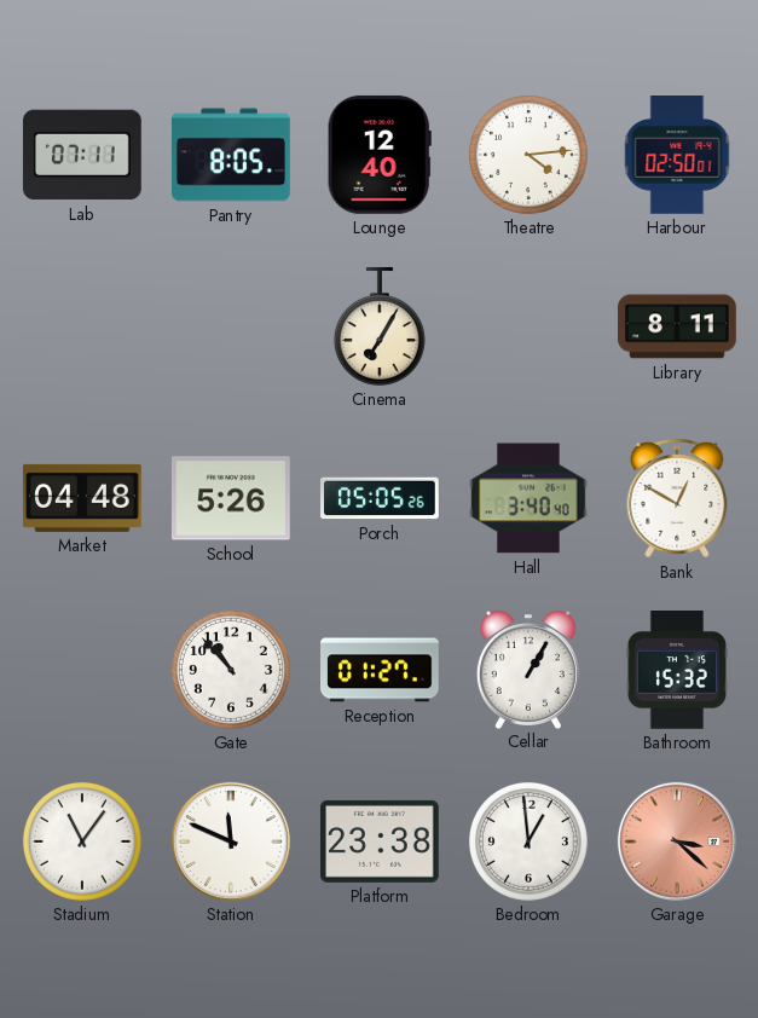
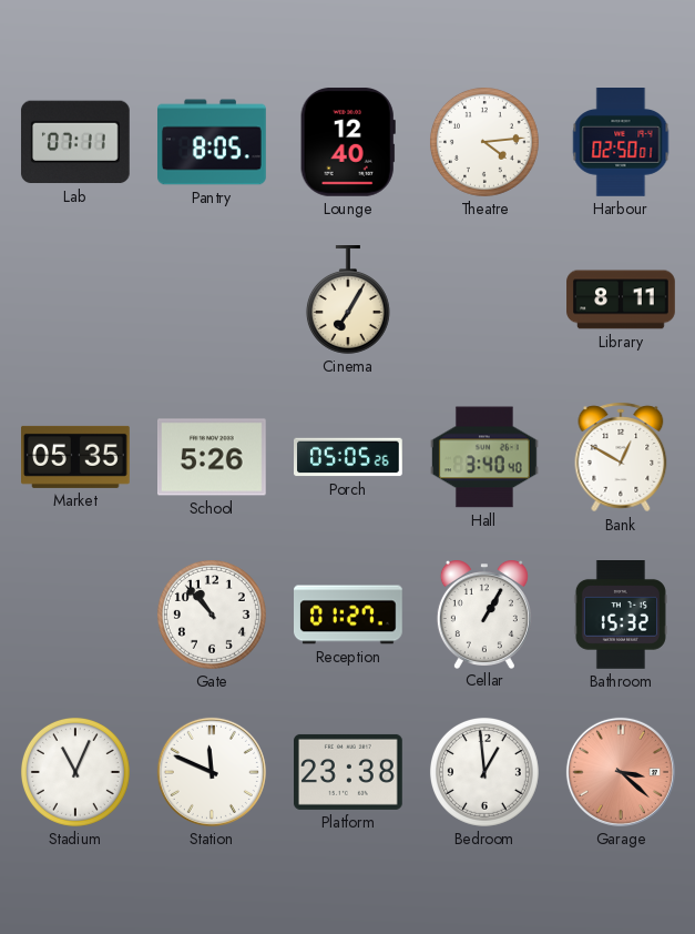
Market: 04:48 -> 05:35
Stadium: 11:06 -> 11:04
